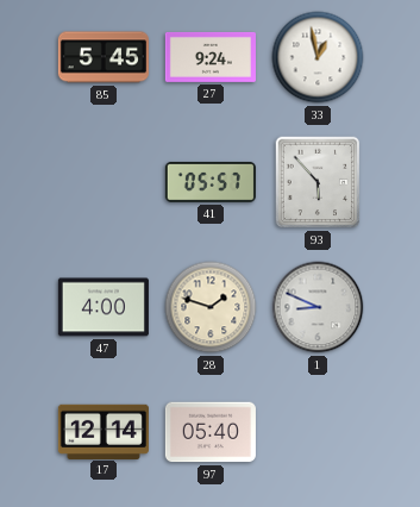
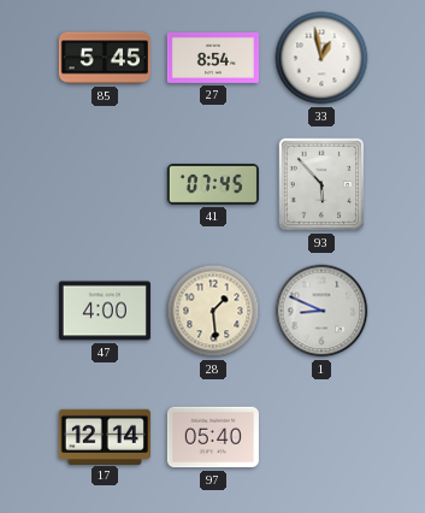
27: 9:24 -> 8:54
41: 05:57 -> 07:45
28: 1:48 -> 1:29
